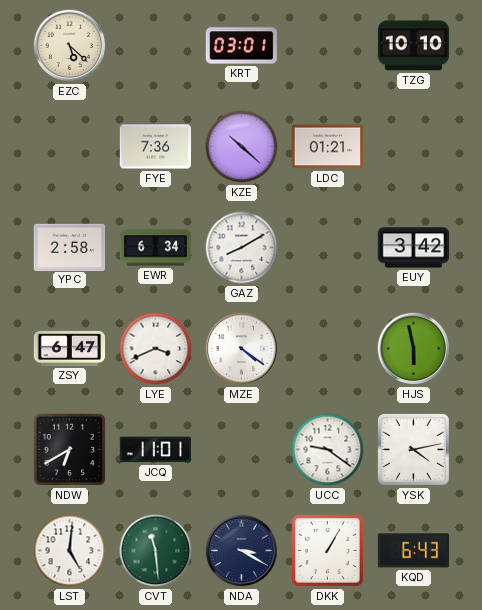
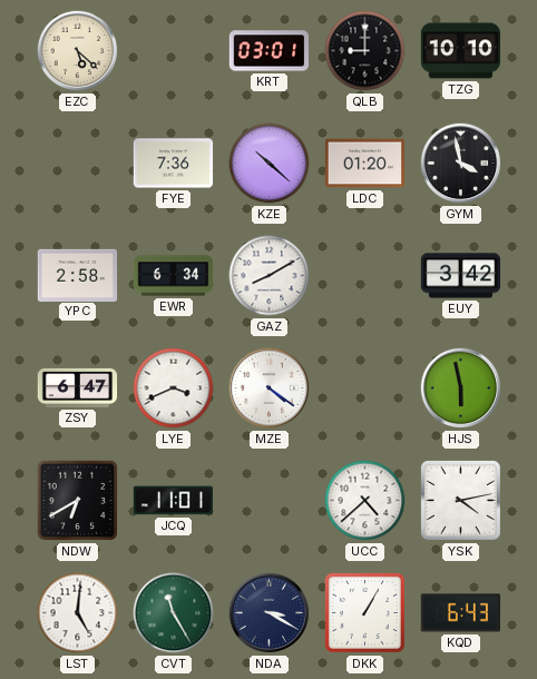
QLB: none -> 9:00
LDC: 01:21 -> 01:20
GYM: none -> 3:58
UCC: 9:21 -> 4:38
CVT: 11:29 -> 11:25
